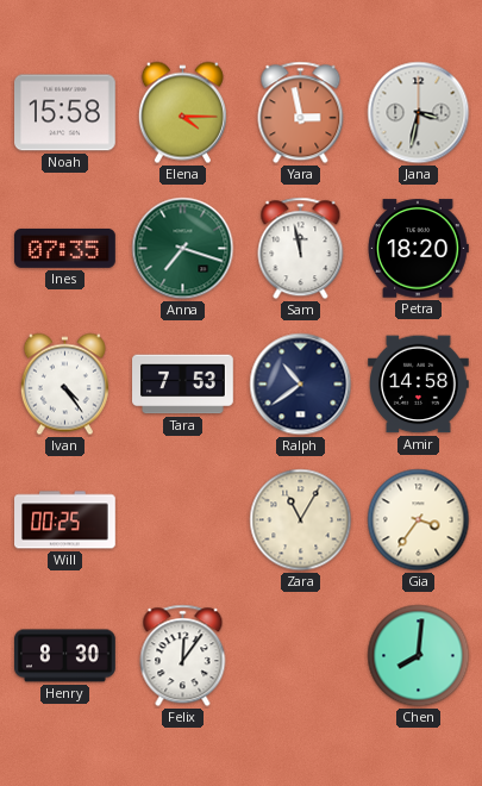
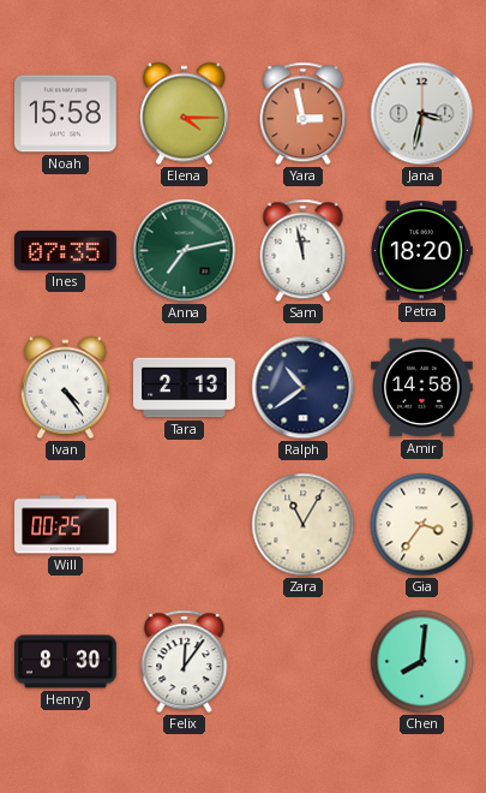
Anna: 7:18 -> 7:13
Tara: 7:53 -> 2:13
